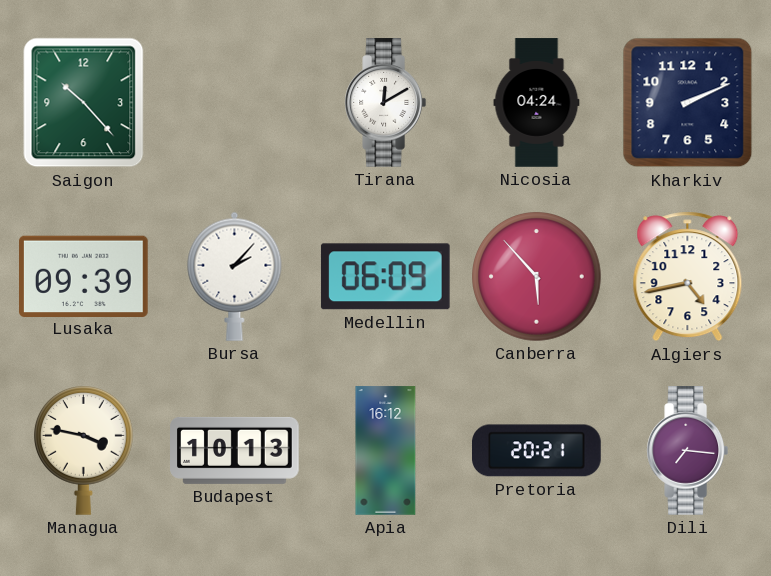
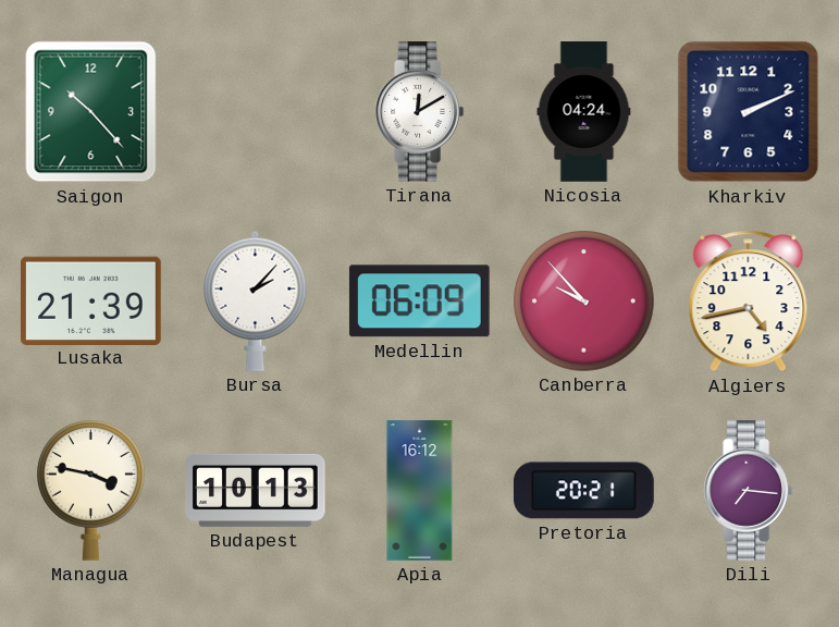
Lusaka: 09:39 -> 21:39
Canberra: 5:53 -> 9:53
